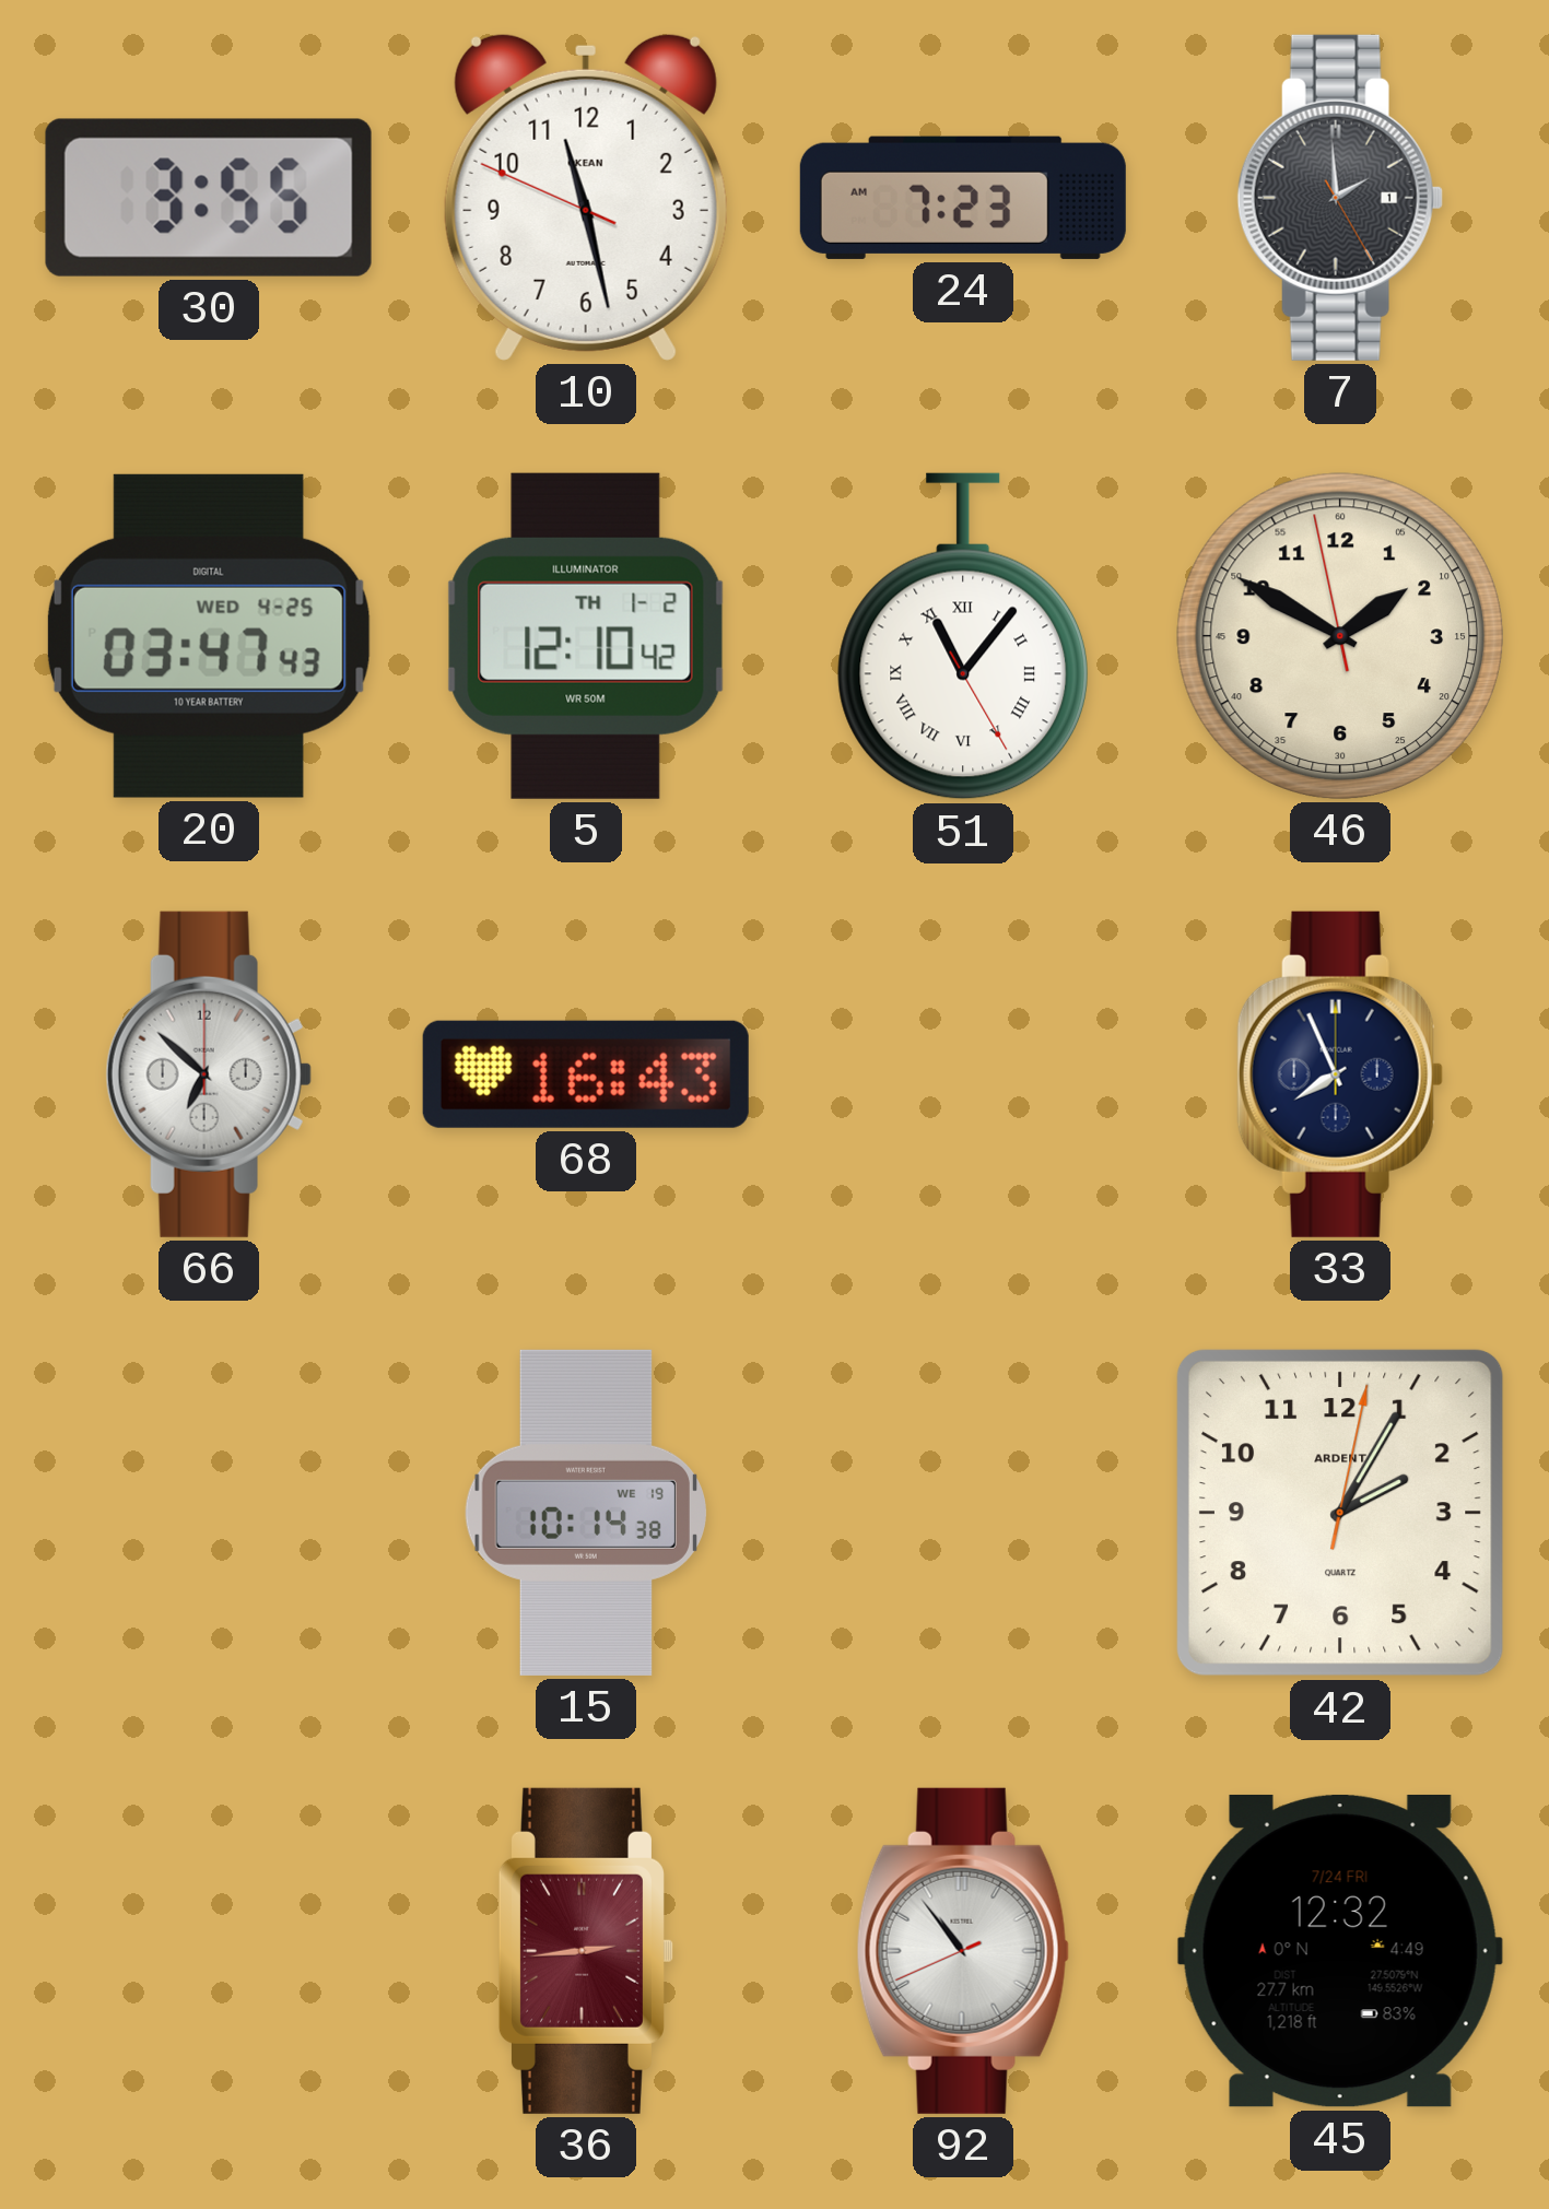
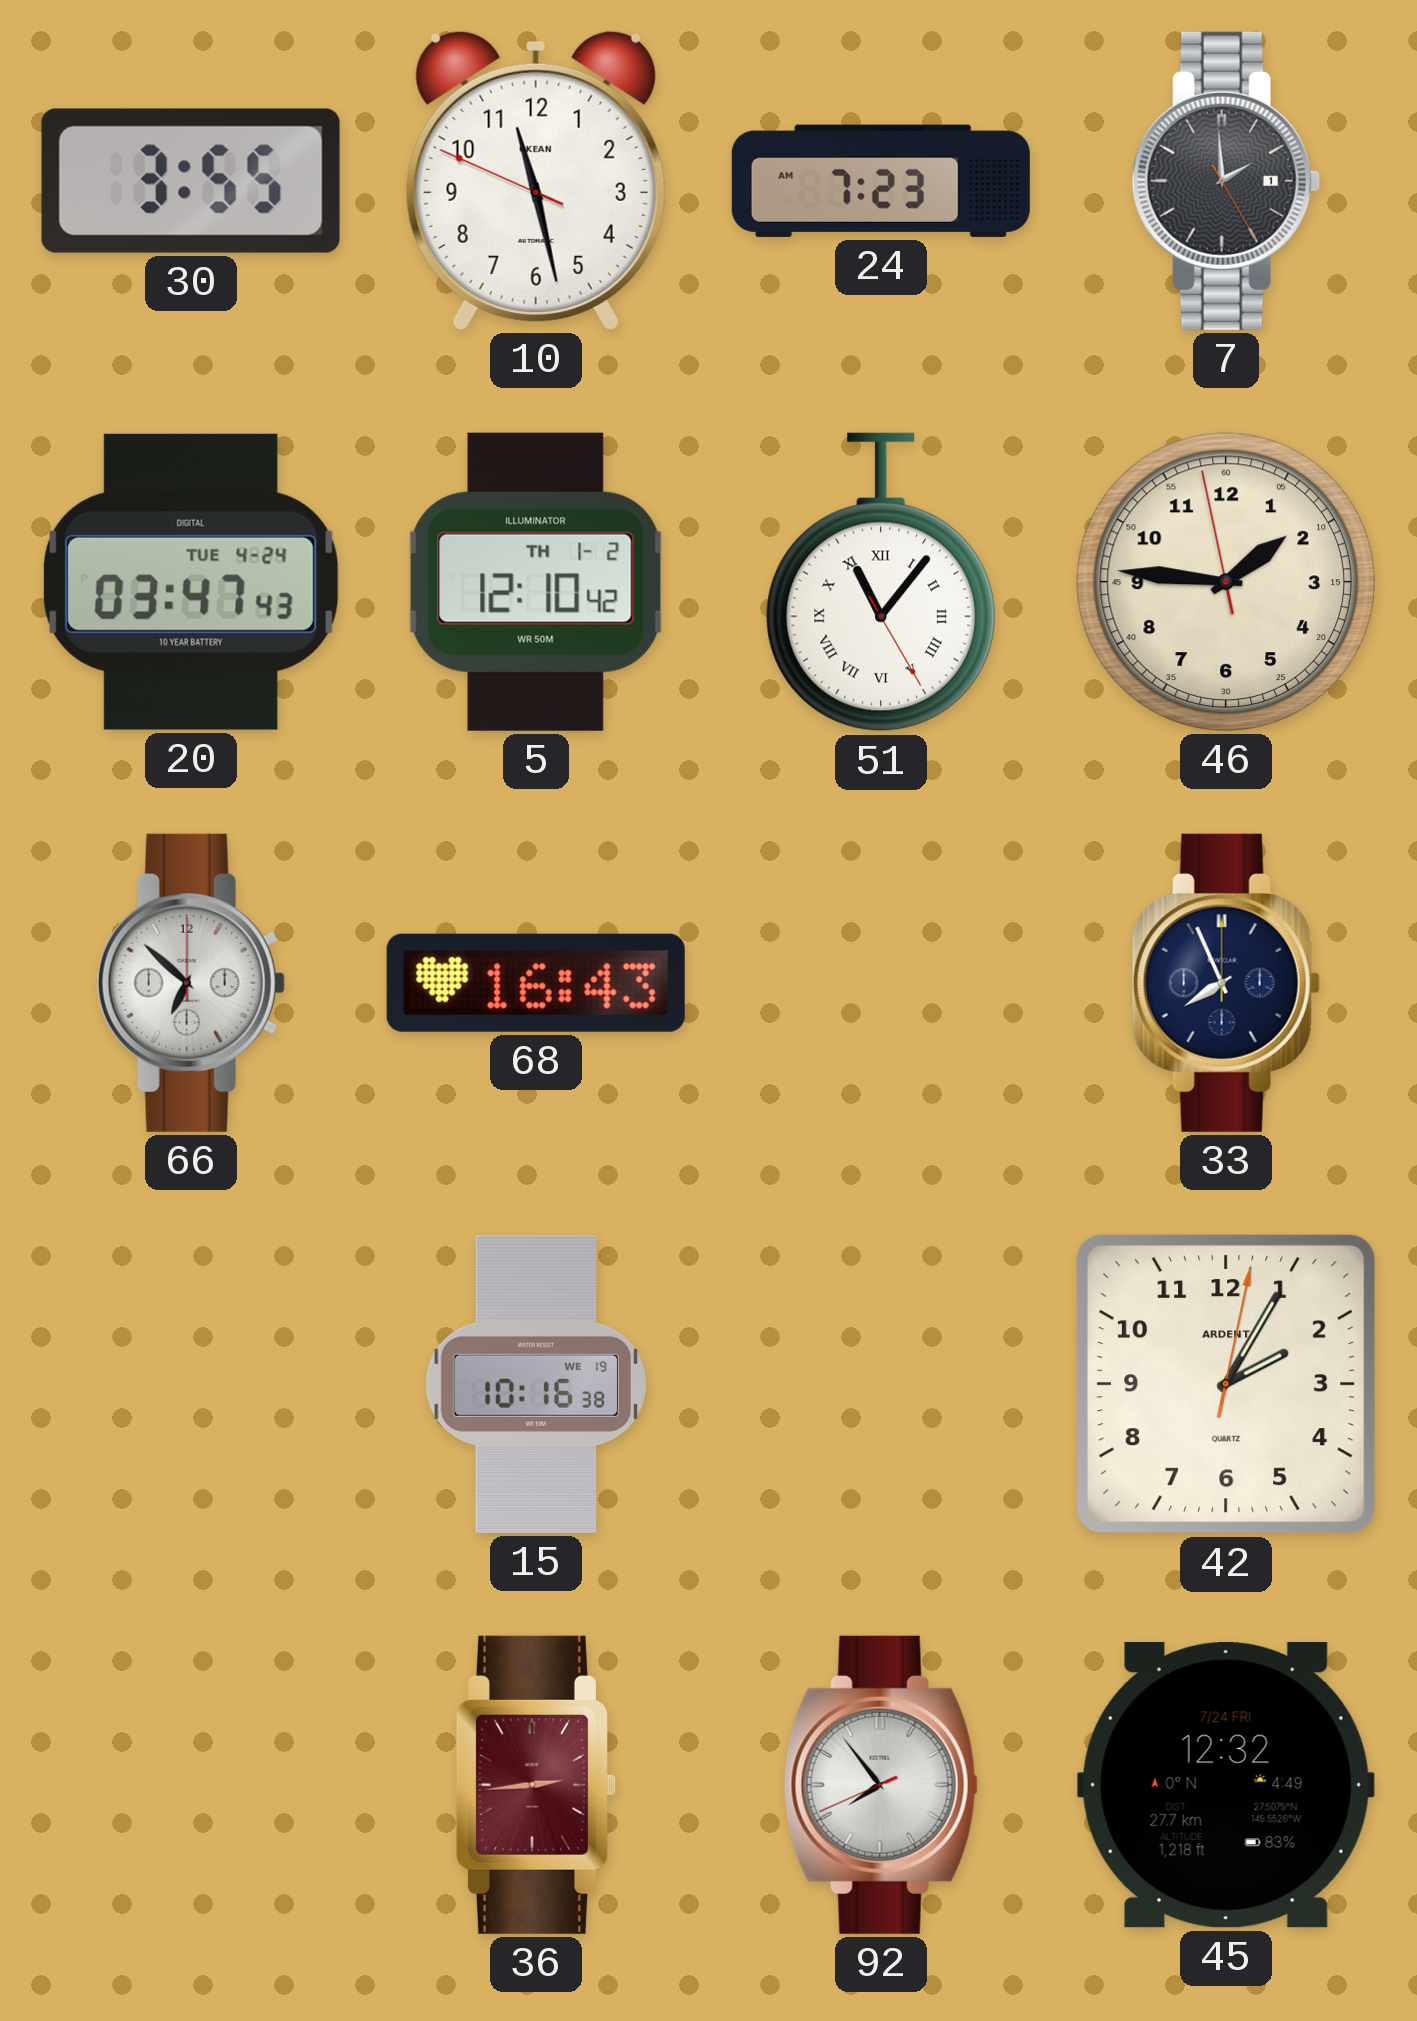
20 date: WED 4-25 -> TUE 4-24
46: 1:49 -> 1:45
15: 10:14 -> 10:16
92: 10:53 -> 7:53
